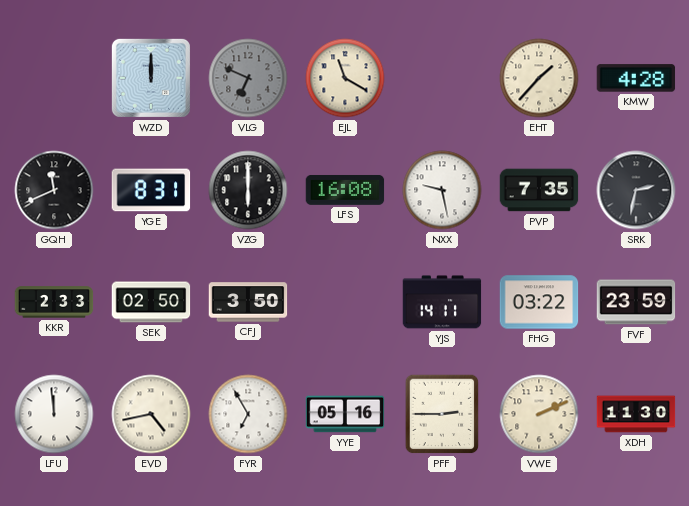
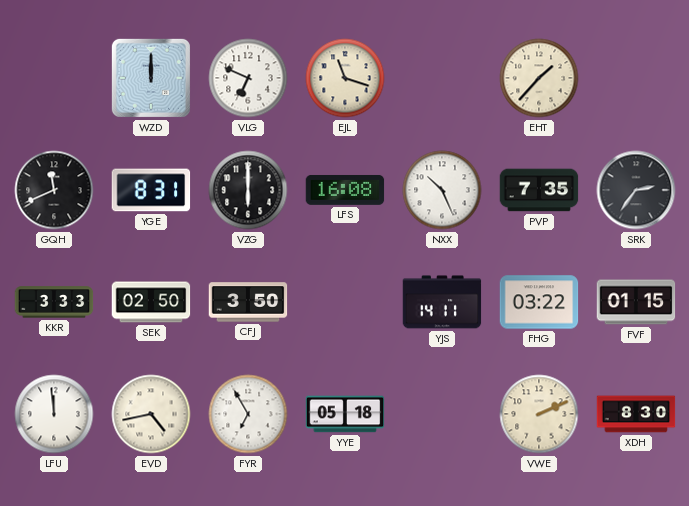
VLG dial: grey -> white
EJL: 11:20 -> 11:18
KMW: 4:28 -> none
NXX: 9:28 -> 10:26
SRK: 2:32 -> 2:36
KKR: 2:33 -> 3:33
FVF: 23:59 -> 01:15
YYE: 05:16 -> 05:18
PFF: 2:45 -> none
XDH: 11:30 -> 8:30
